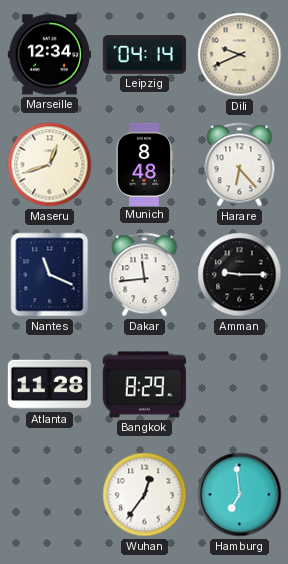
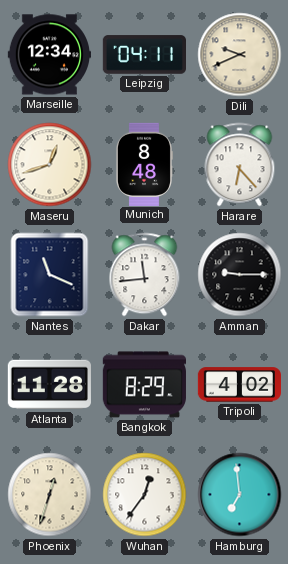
Leipzig: 04:14 -> 04:11
Tripoli: none -> 4:02
Phoenix: none -> 12:33
